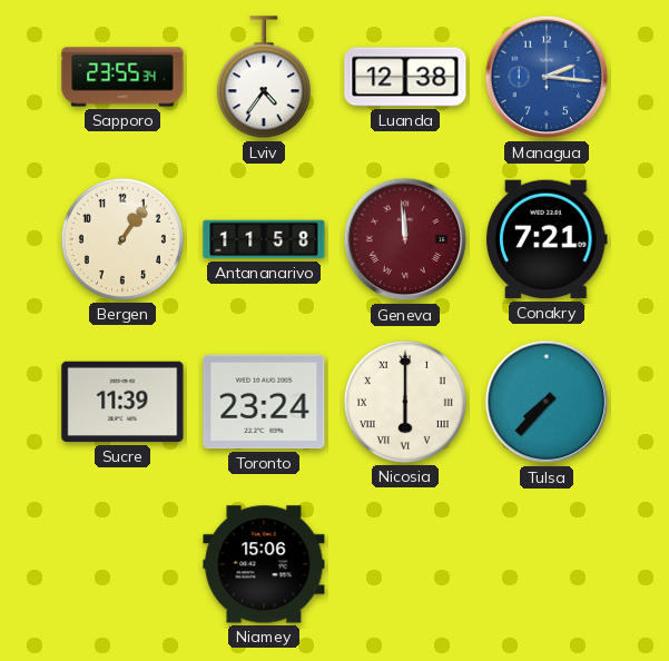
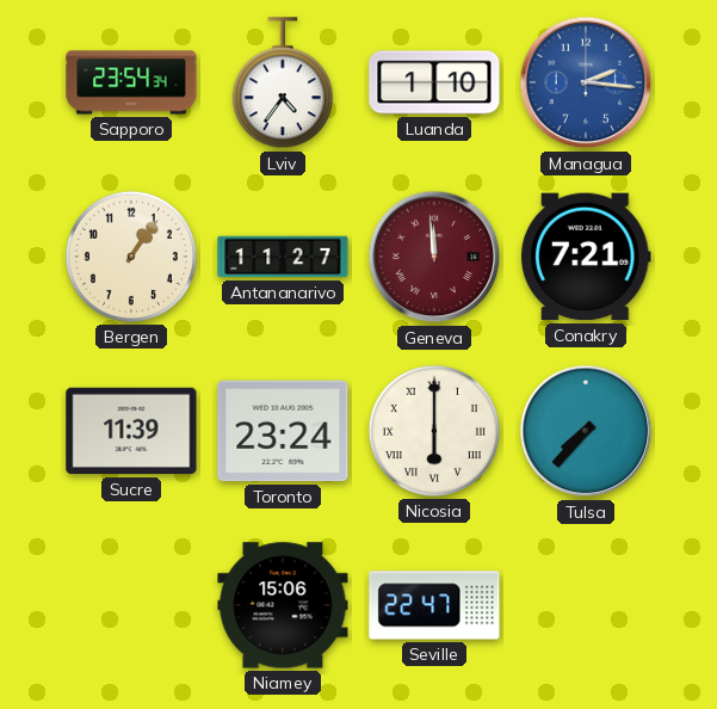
Sapporo: 23:55 -> 23:54
Luanda: 12:38 -> 1:10
Antananarivo: 11:58 -> 11:27
Seville: none -> 22:47
